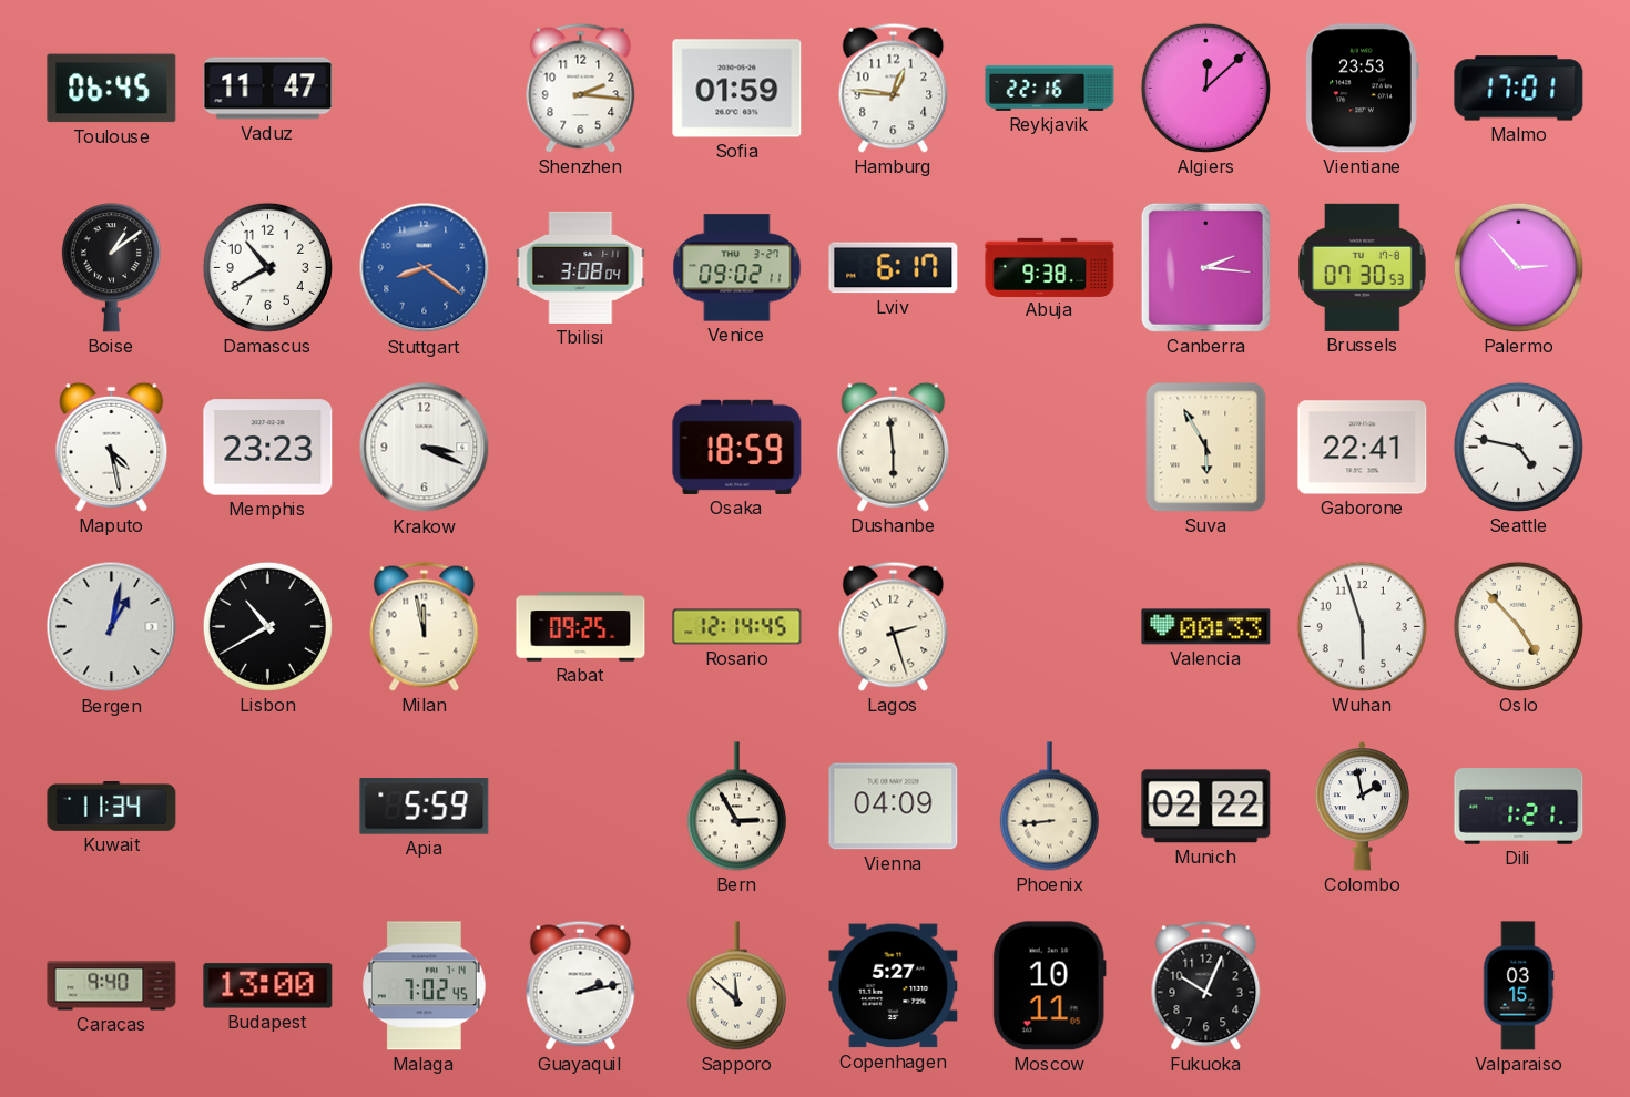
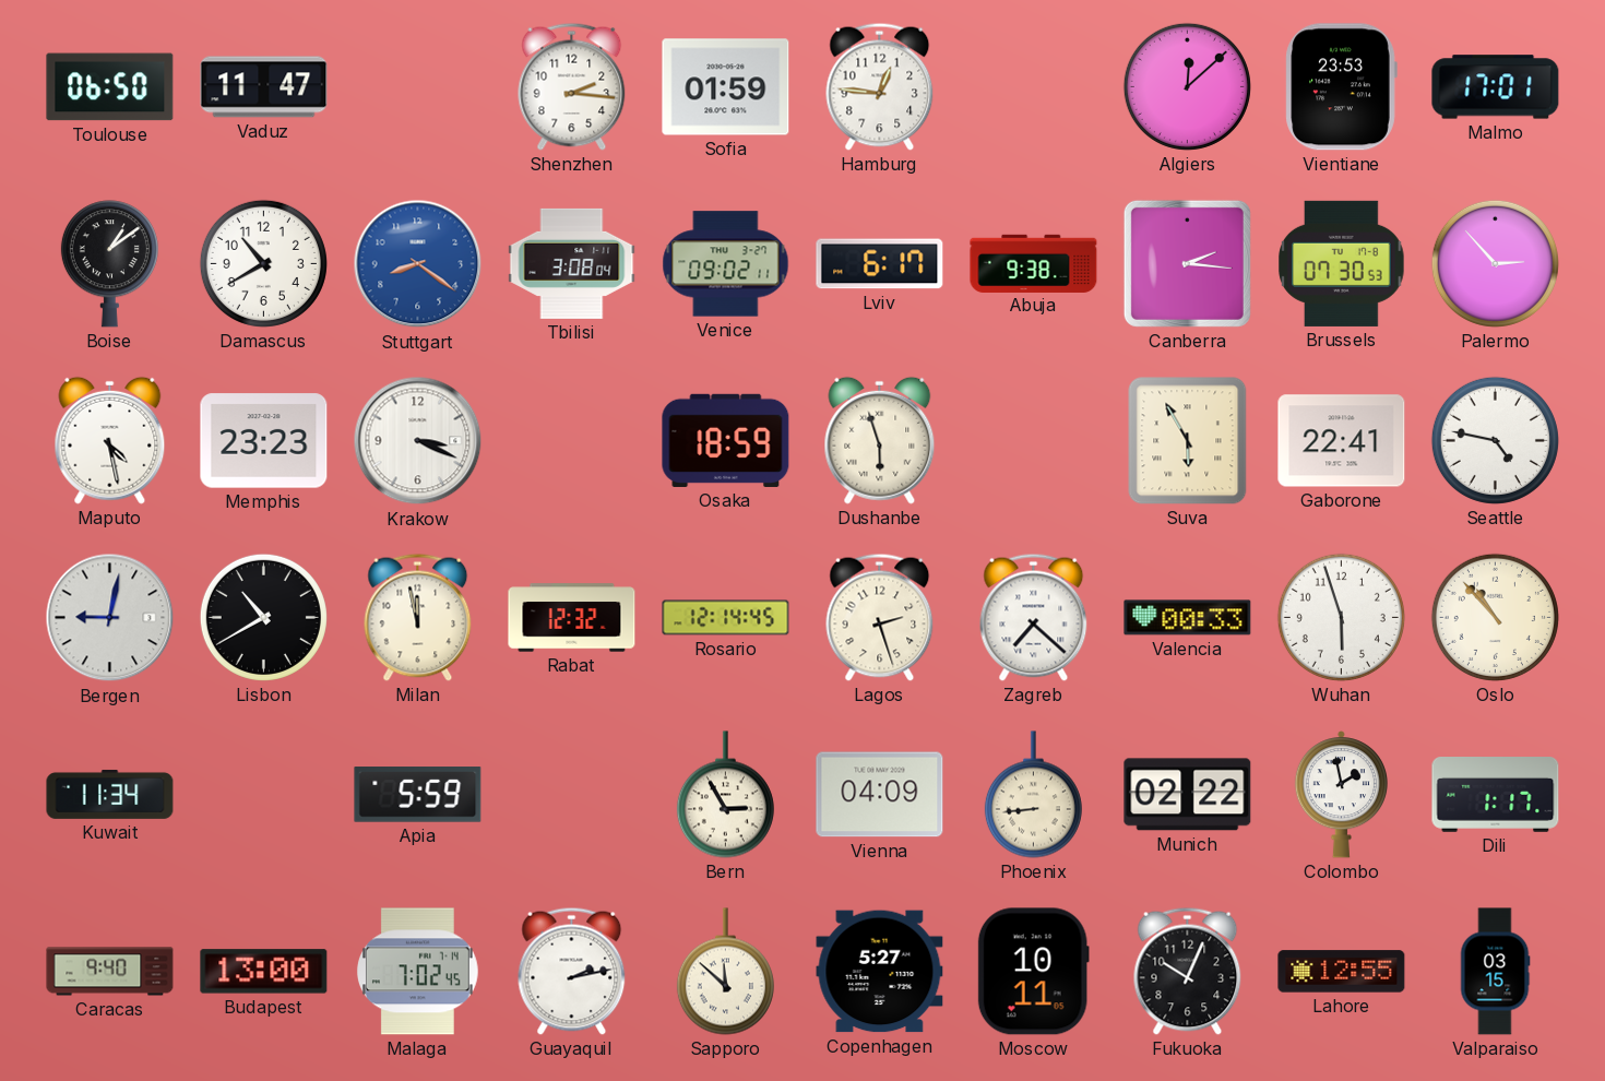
Toulouse: 06:45 -> 06:50
Reykjavik: 22:16 -> none
Dushanbe: 5:59 -> 5:57
Bergen: 1:02 -> 9:02
Rabat: 09:25 -> 12:32
Zagreb: none -> 7:22
Oslo: 4:53 -> 10:53
Dili: 1:21 -> 1:17
Lahore: none -> 12:55
